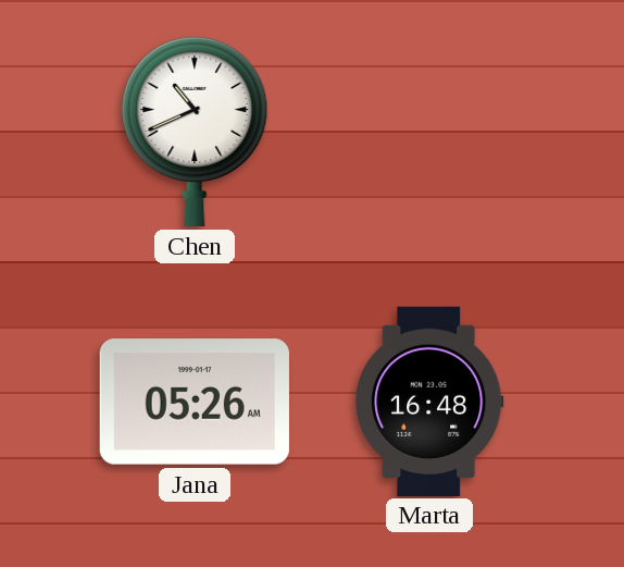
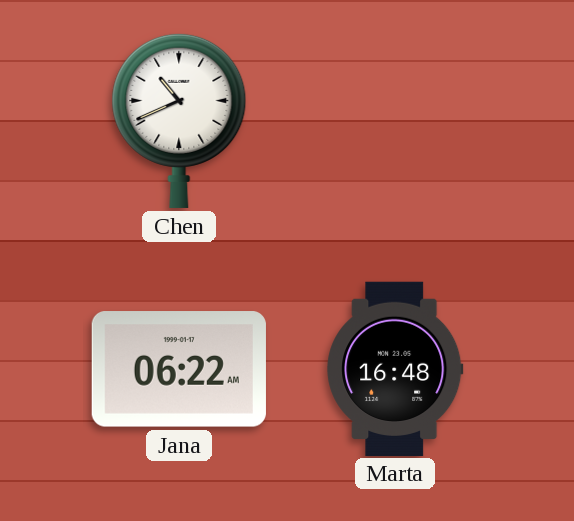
Jana: 05:26 -> 06:22
